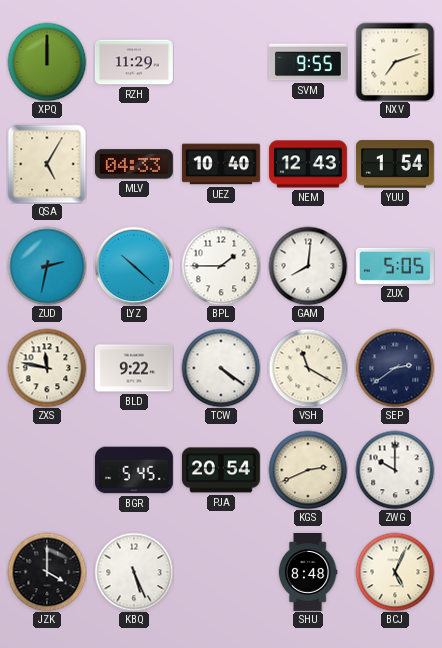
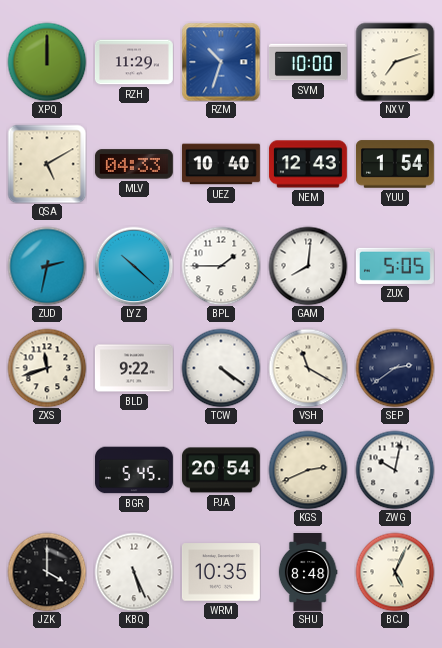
RZM: none -> 10:33
SVM: 9:55 -> 10:00
QSA: 5:05 -> 5:10
ZXS: 11:47 -> 11:42
ZWG: 10:00 -> 10:02
WRM: none -> 10:35
